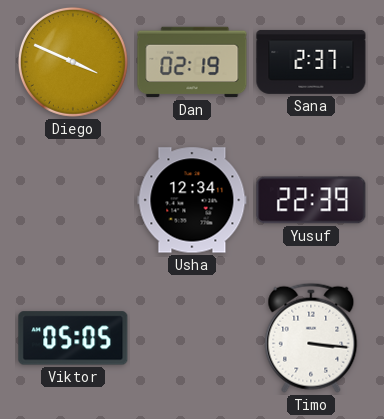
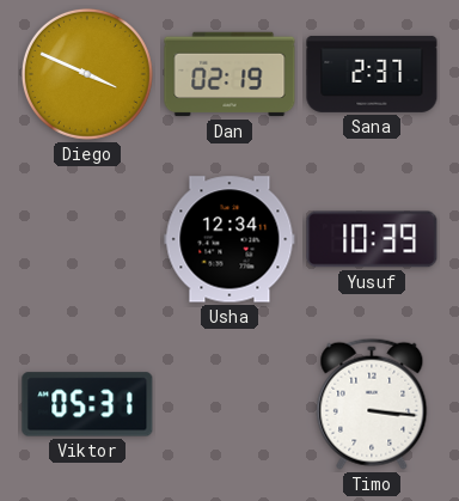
Yusuf: 22:39 -> 10:39
Viktor: 05:05 -> 05:31
